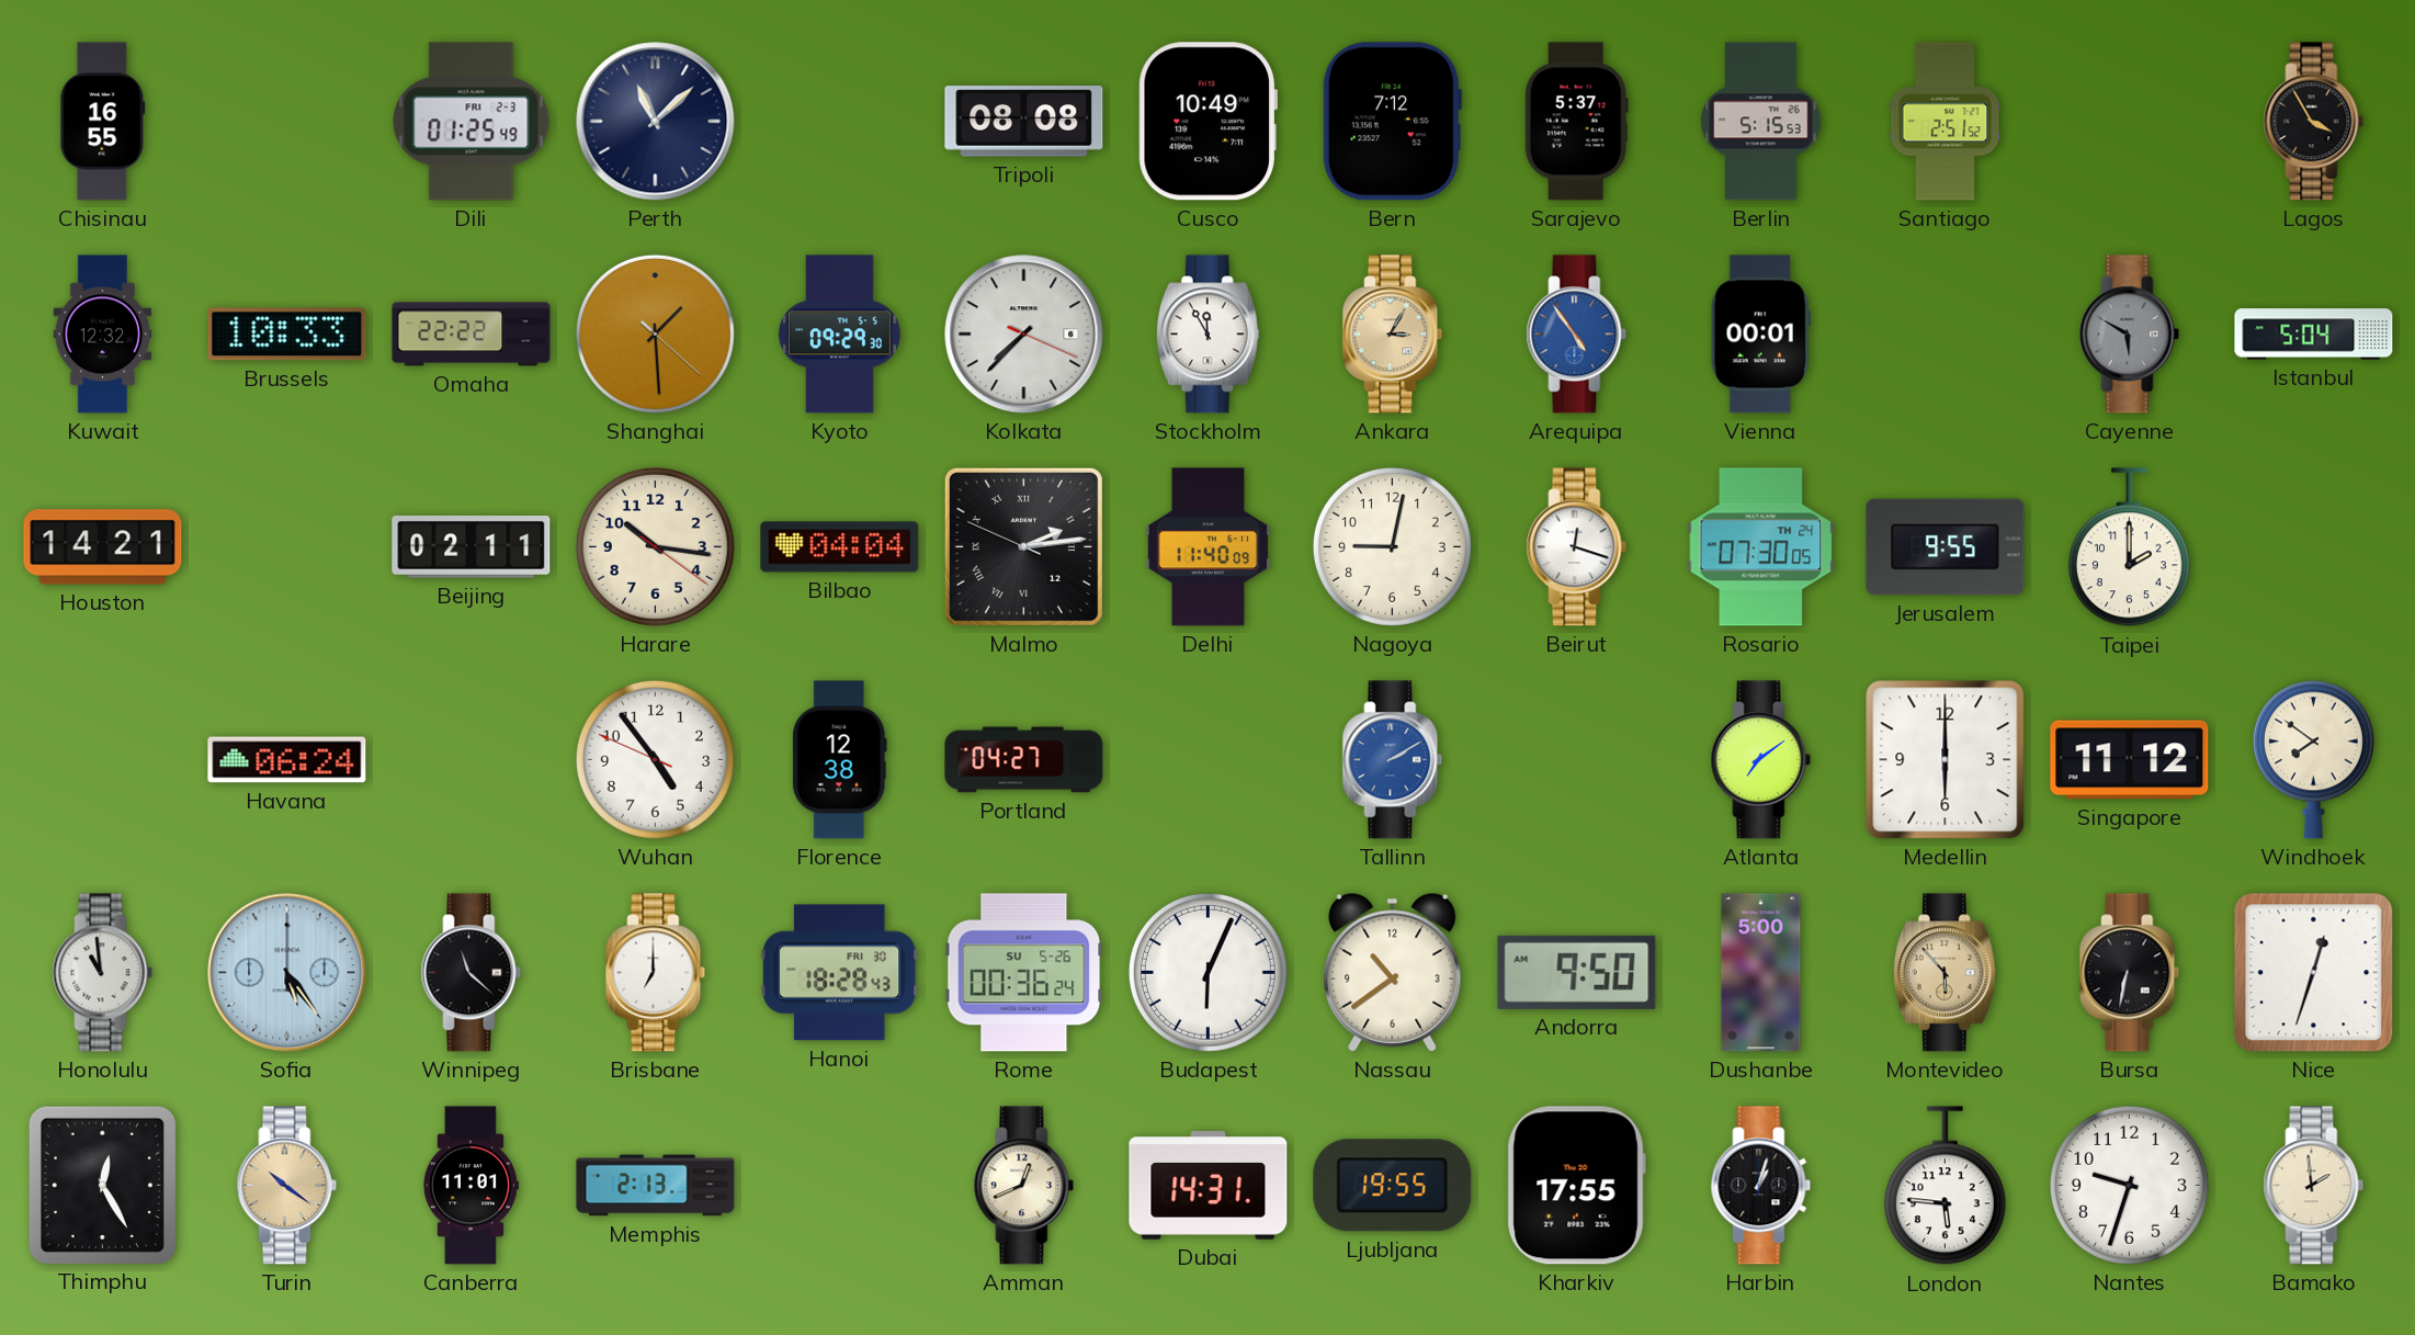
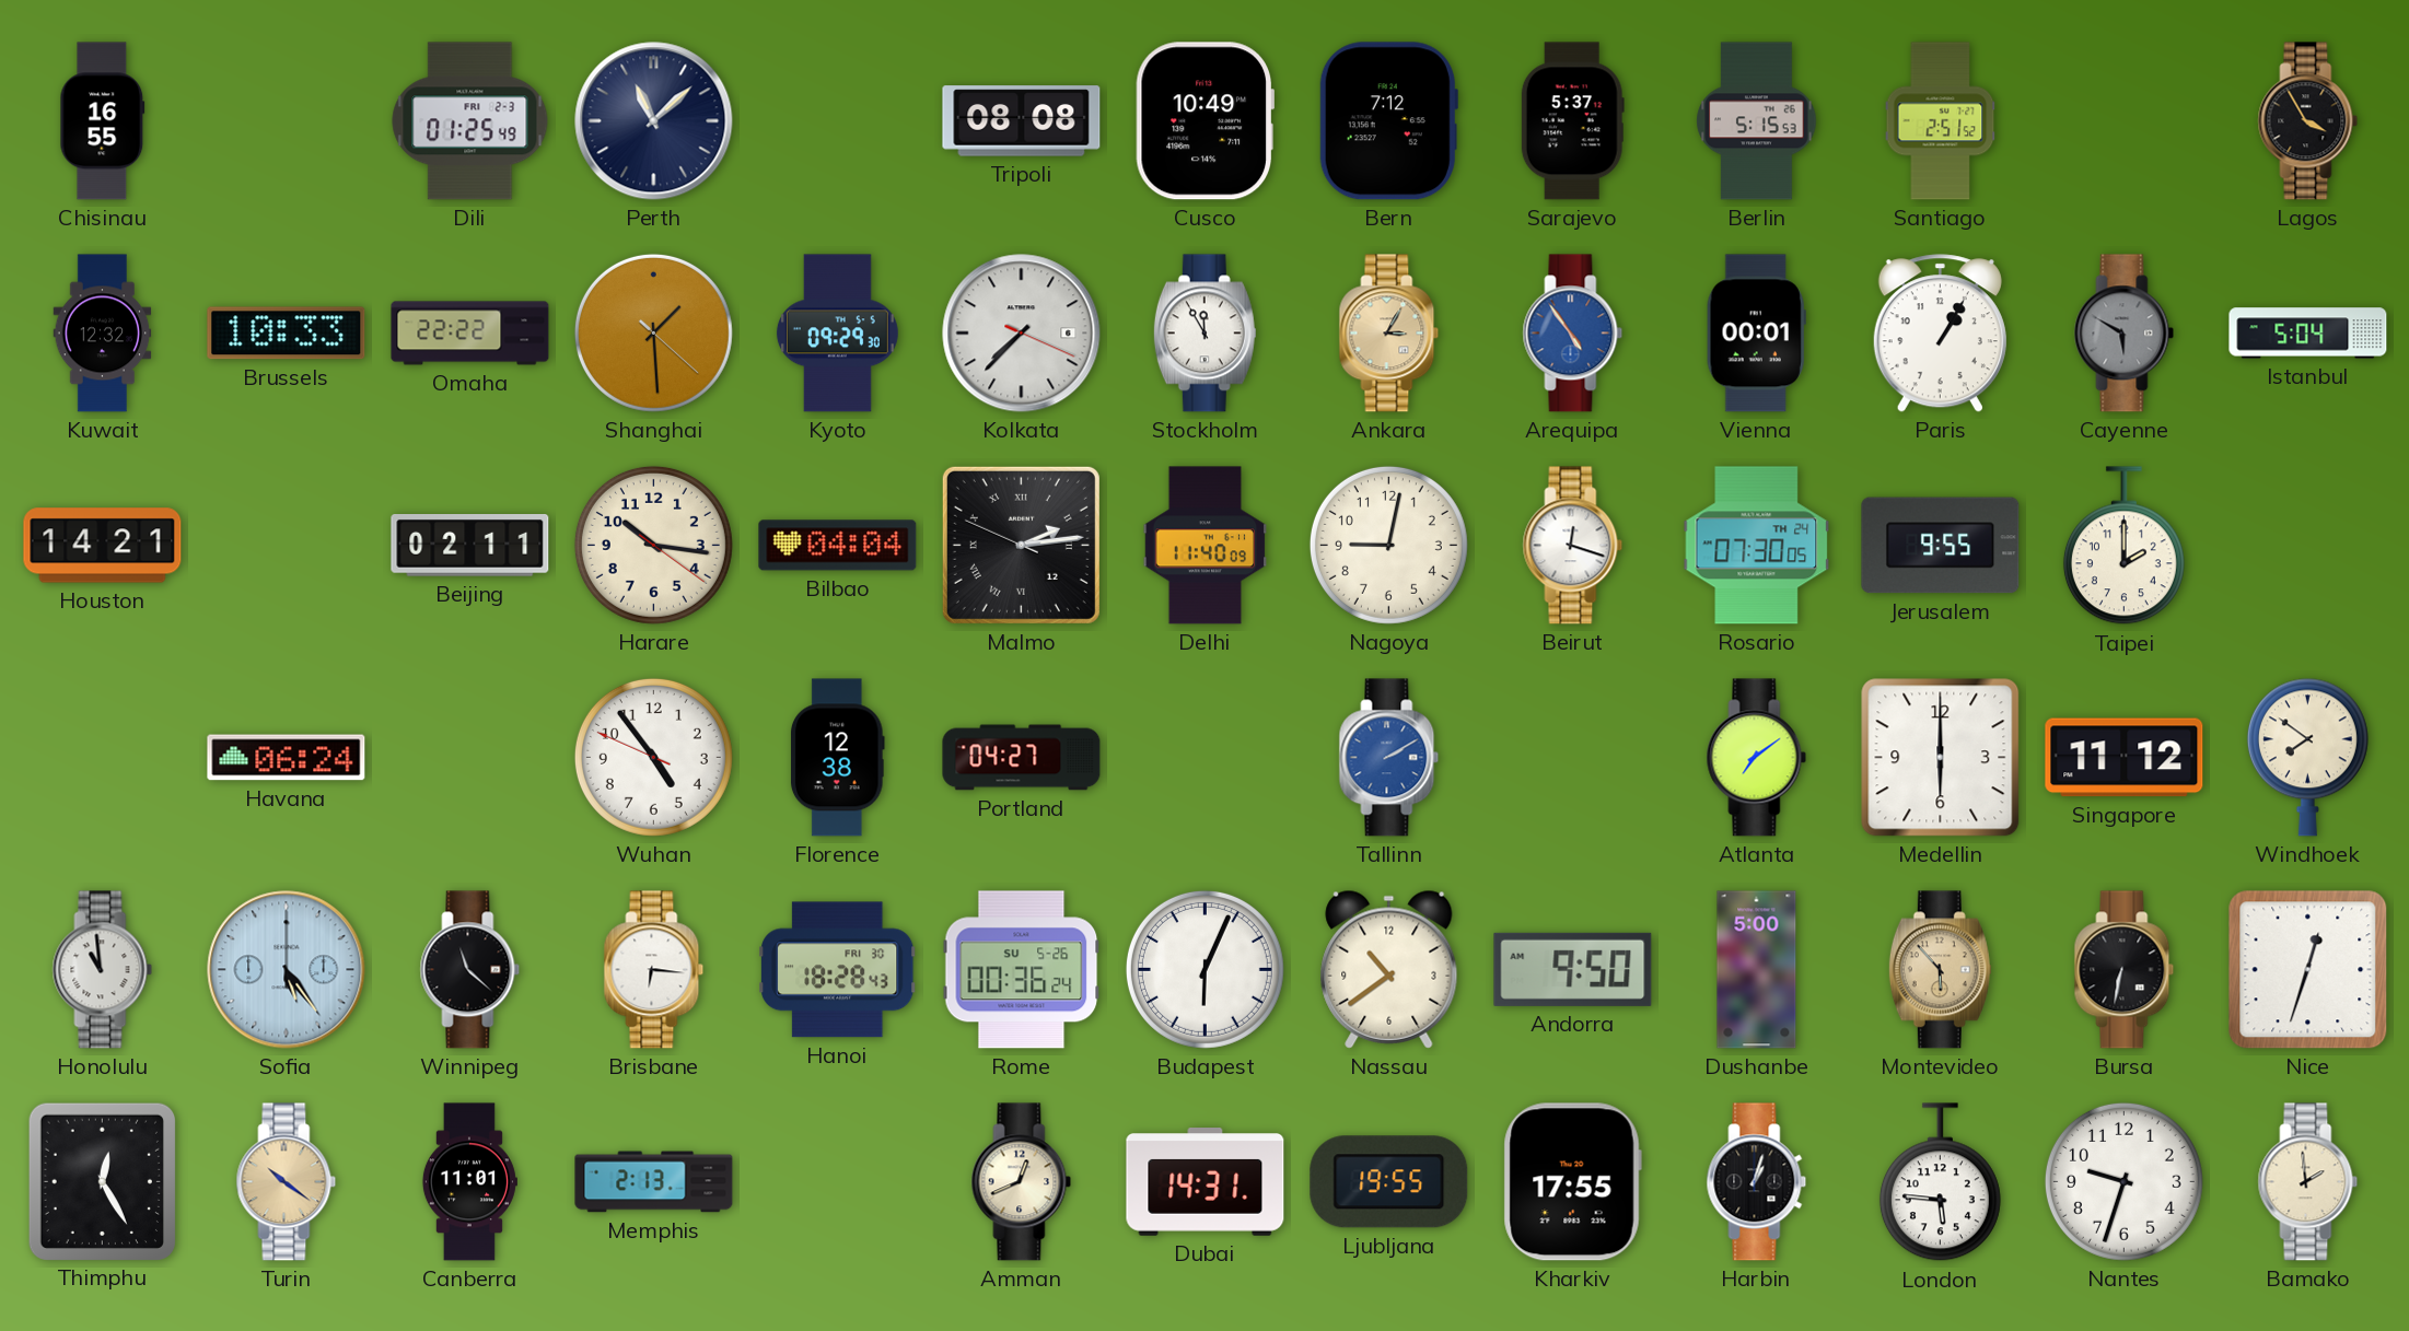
Paris: none -> 1:05
Brisbane: 7:00 -> 6:16
